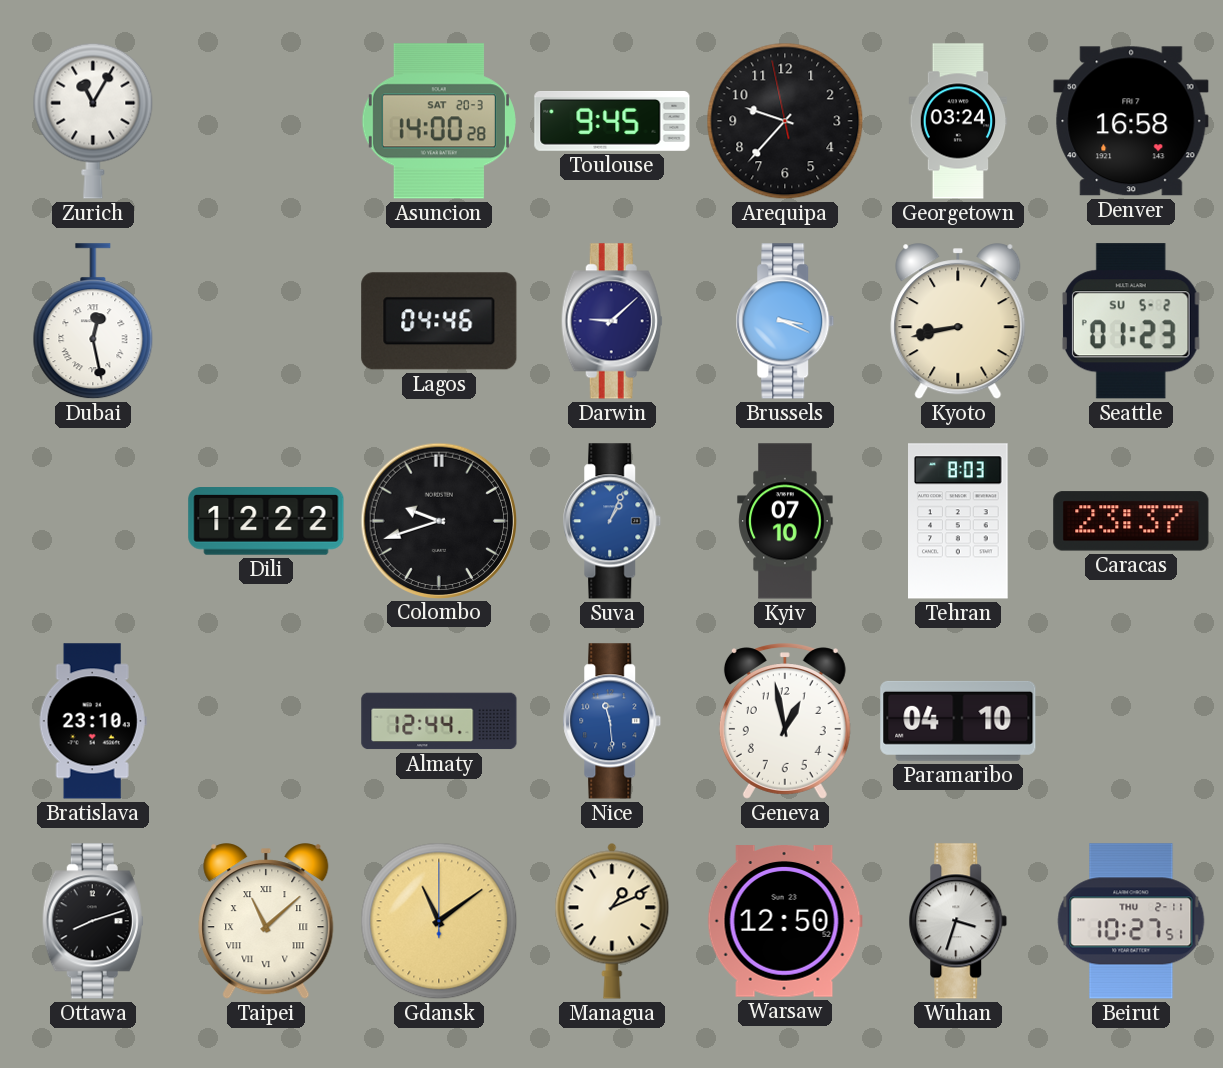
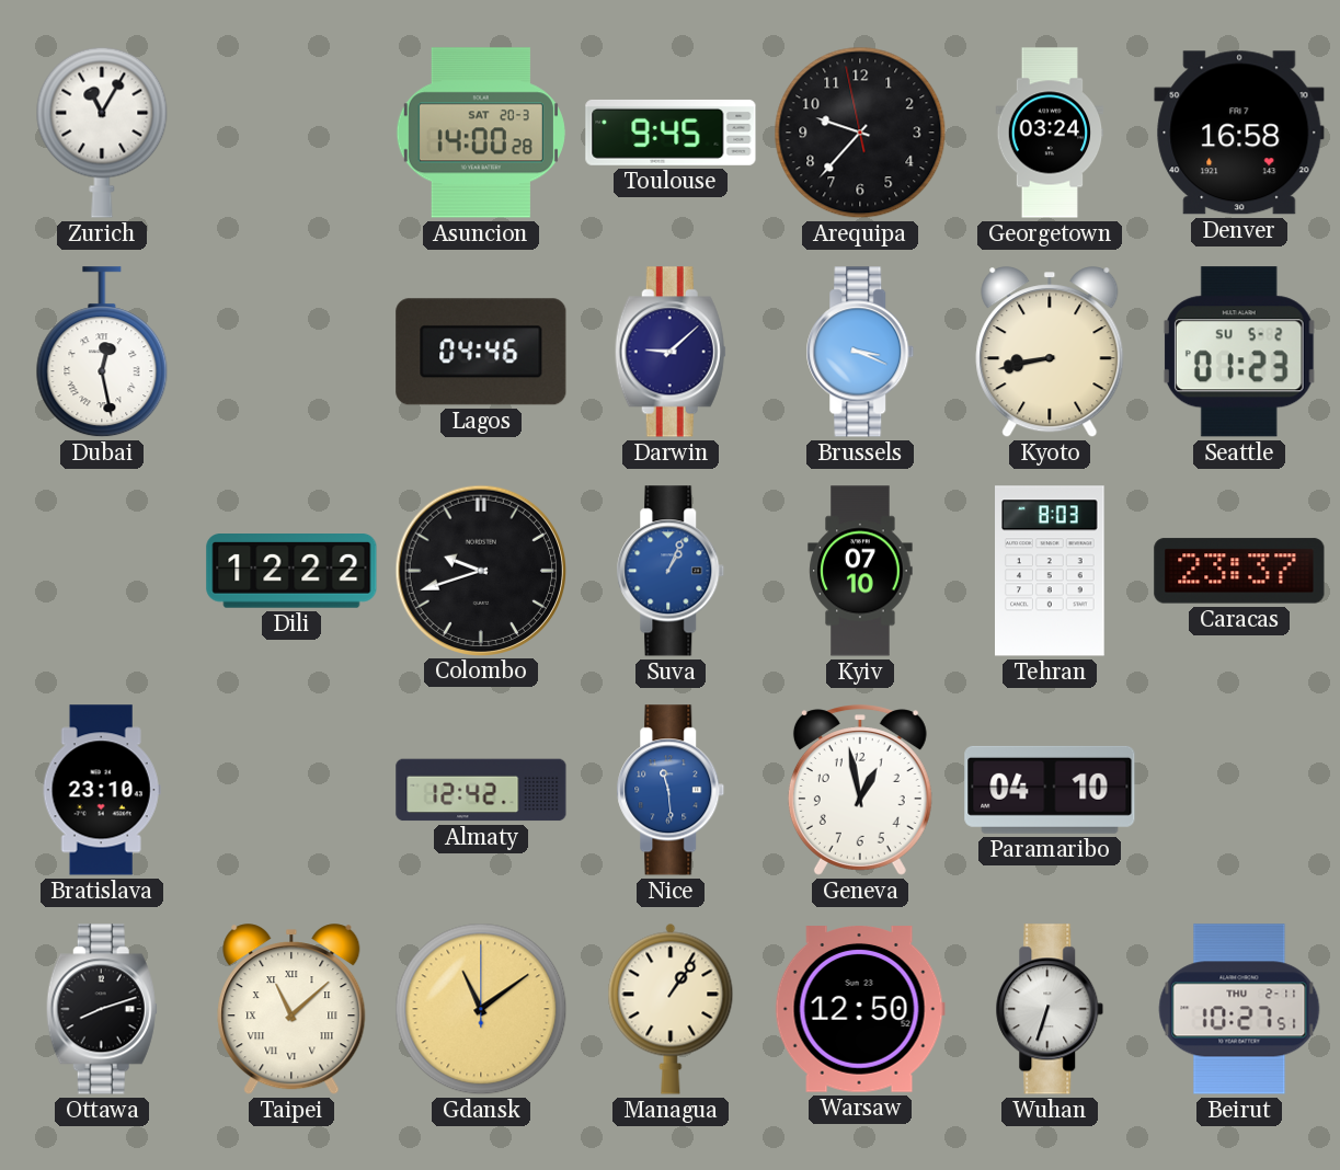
Almaty: 12:44 -> 12:42
Managua: 1:11 -> 1:06
Wuhan: 3:33 -> 6:33
